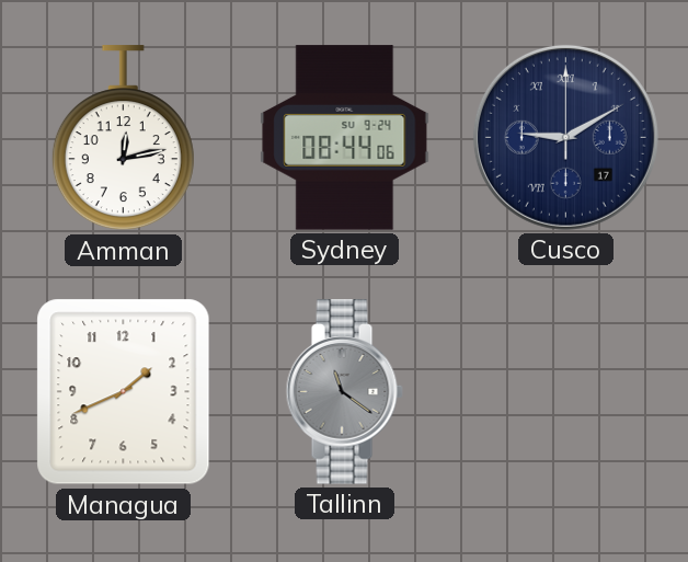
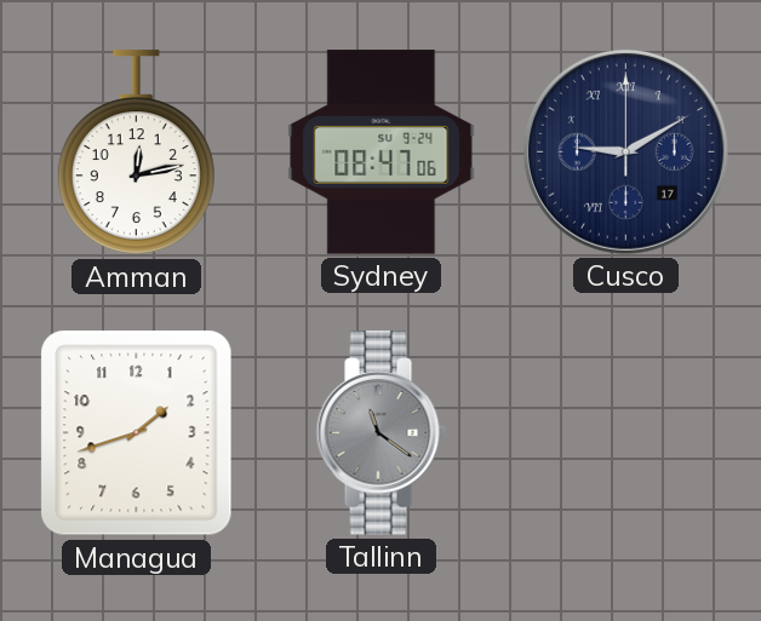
Sydney: 08:44 -> 08:47
Managua: 1:41 -> 1:42
